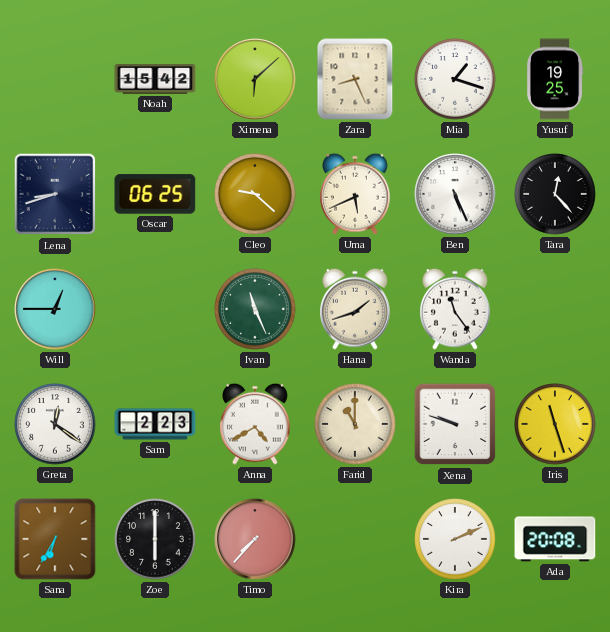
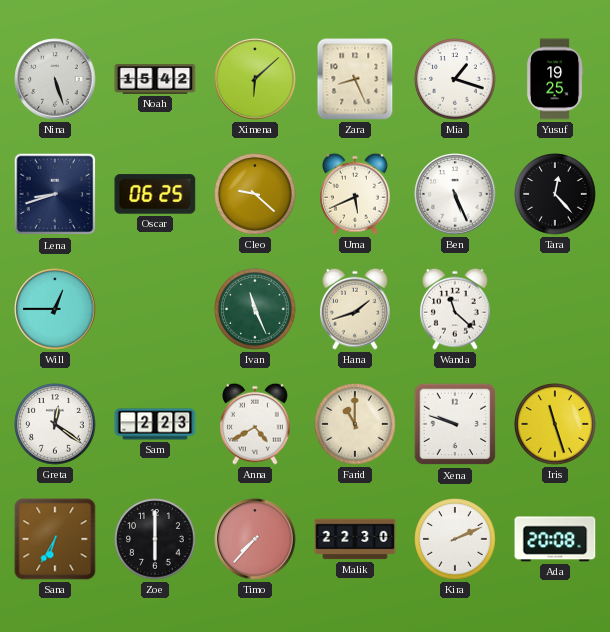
Nina: none -> 5:27
Wanda: 11:24 -> 11:22
Malik: none -> 22:30
